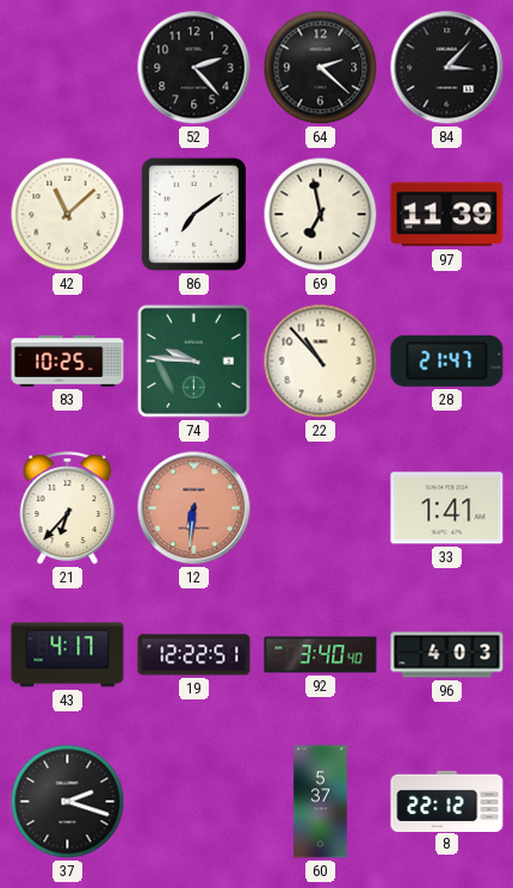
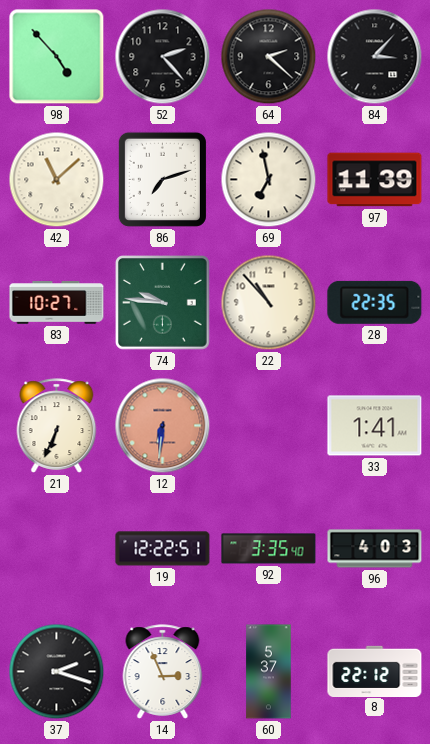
98: none -> 4:53
86: 7:09 -> 7:12
83: 10:25 -> 10:27
28: 21:47 -> 22:35
21: 6:37 -> 6:34
43: 4:17 -> none
92: 3:40 -> 3:35
14: none -> 2:56
